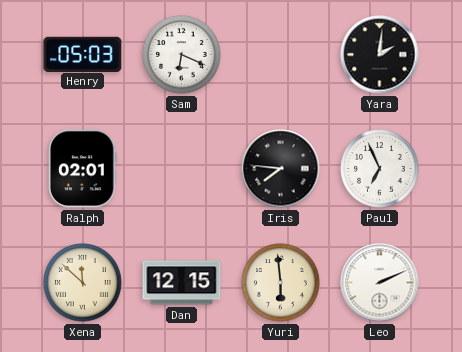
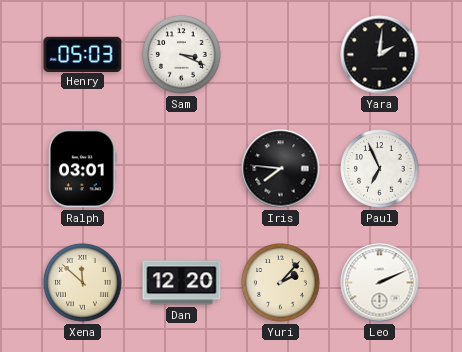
Sam: 6:19 -> 3:19
Ralph: 02:01 -> 03:01
Dan: 12:15 -> 12:20
Yuri: 5:59 -> 2:07
